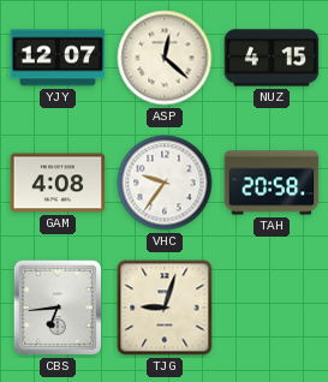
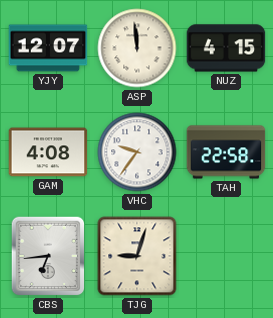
ASP: 12:22 -> 11:59
TAH: 20:58 -> 22:58
